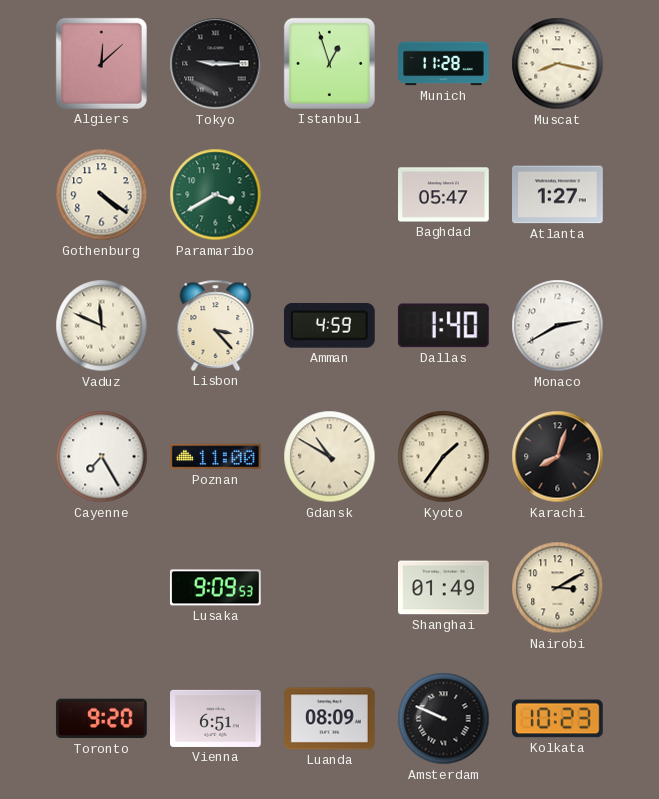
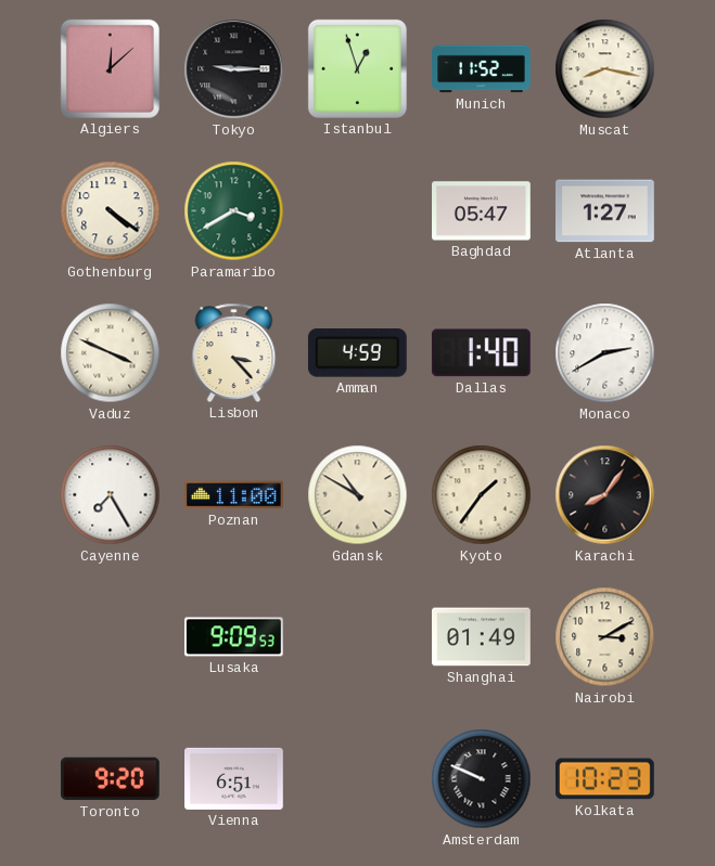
Munich: 11:28 -> 11:52
Vaduz: 11:49 -> 3:49
Karachi: 8:03 -> 8:06
Luanda: 08:09 -> none
